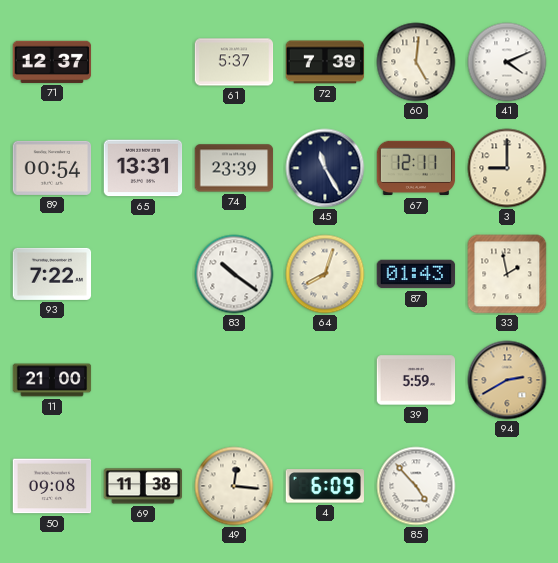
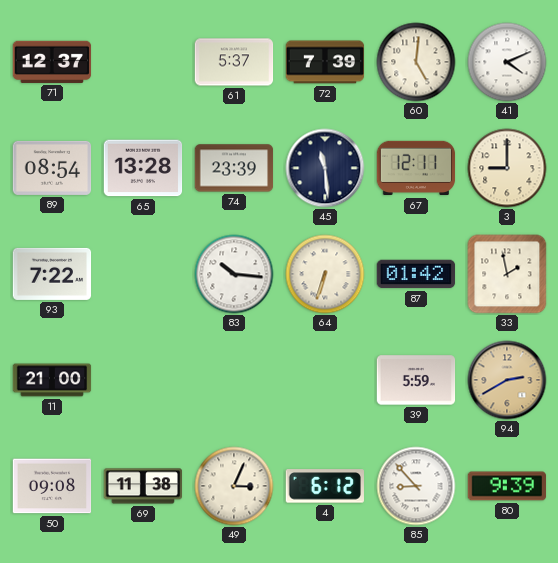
89: 00:54 -> 08:54
65: 13:31 -> 13:28
45: 11:25 -> 11:29
83: 10:21 -> 10:16
64: 8:03 -> 6:33
87: 01:43 -> 01:42
49: 12:16 -> 3:04
4: 6:09 -> 6:12
85: 4:53 -> 8:53
80: none -> 9:39
